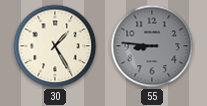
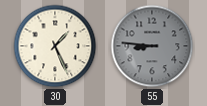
30: 1:25 -> 1:26
